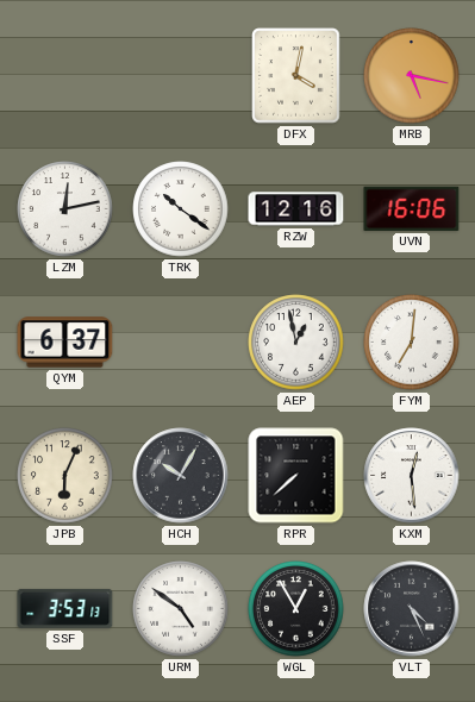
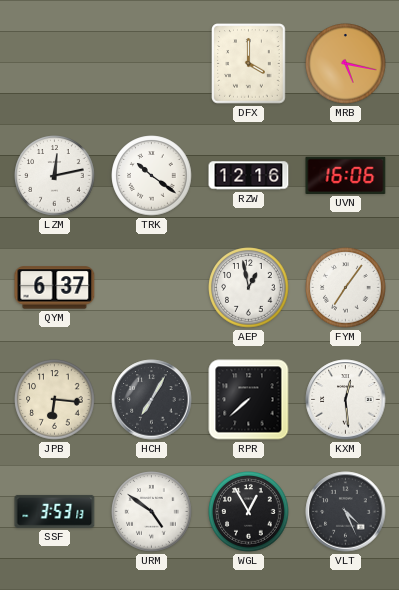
DFX: 4:02 -> 4:00
FYM: 7:01 -> 7:06
JPB: 6:04 -> 6:16
HCH: 10:05 -> 7:05
